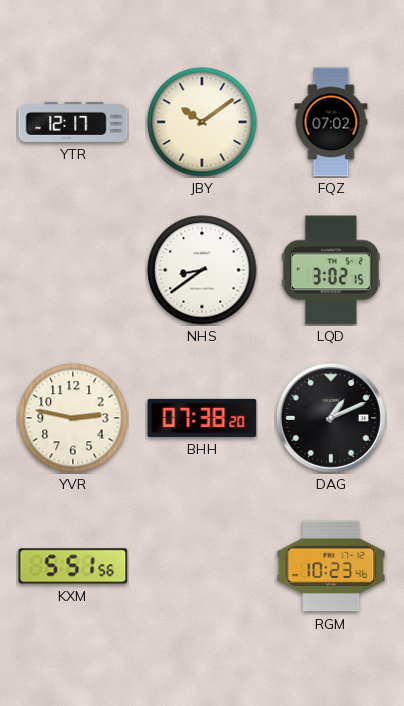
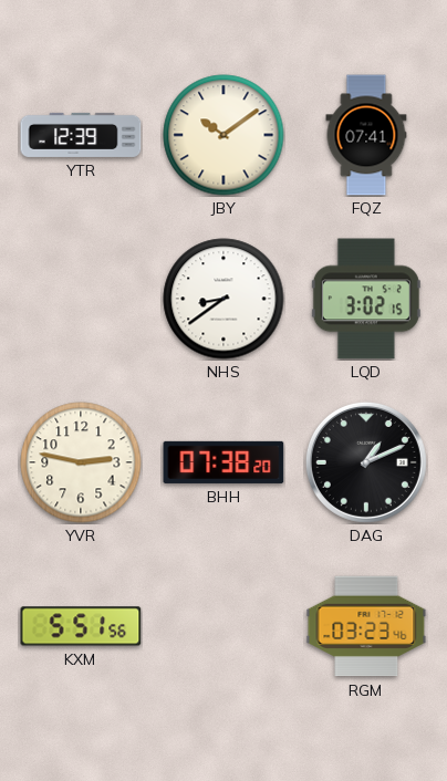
YTR: 12:17 -> 12:39
FQZ: 07:02 -> 07:41
RGM: 10:23 -> 03:23
